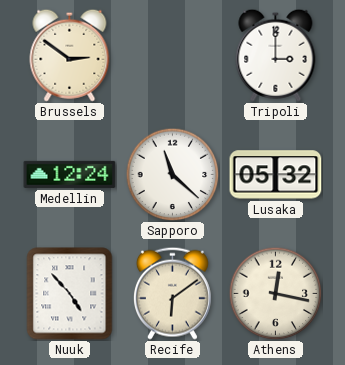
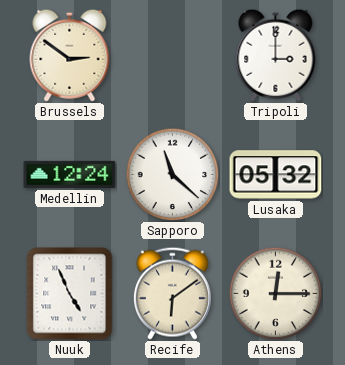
Nuuk: 4:53 -> 4:56
Athens: 12:17 -> 12:15
